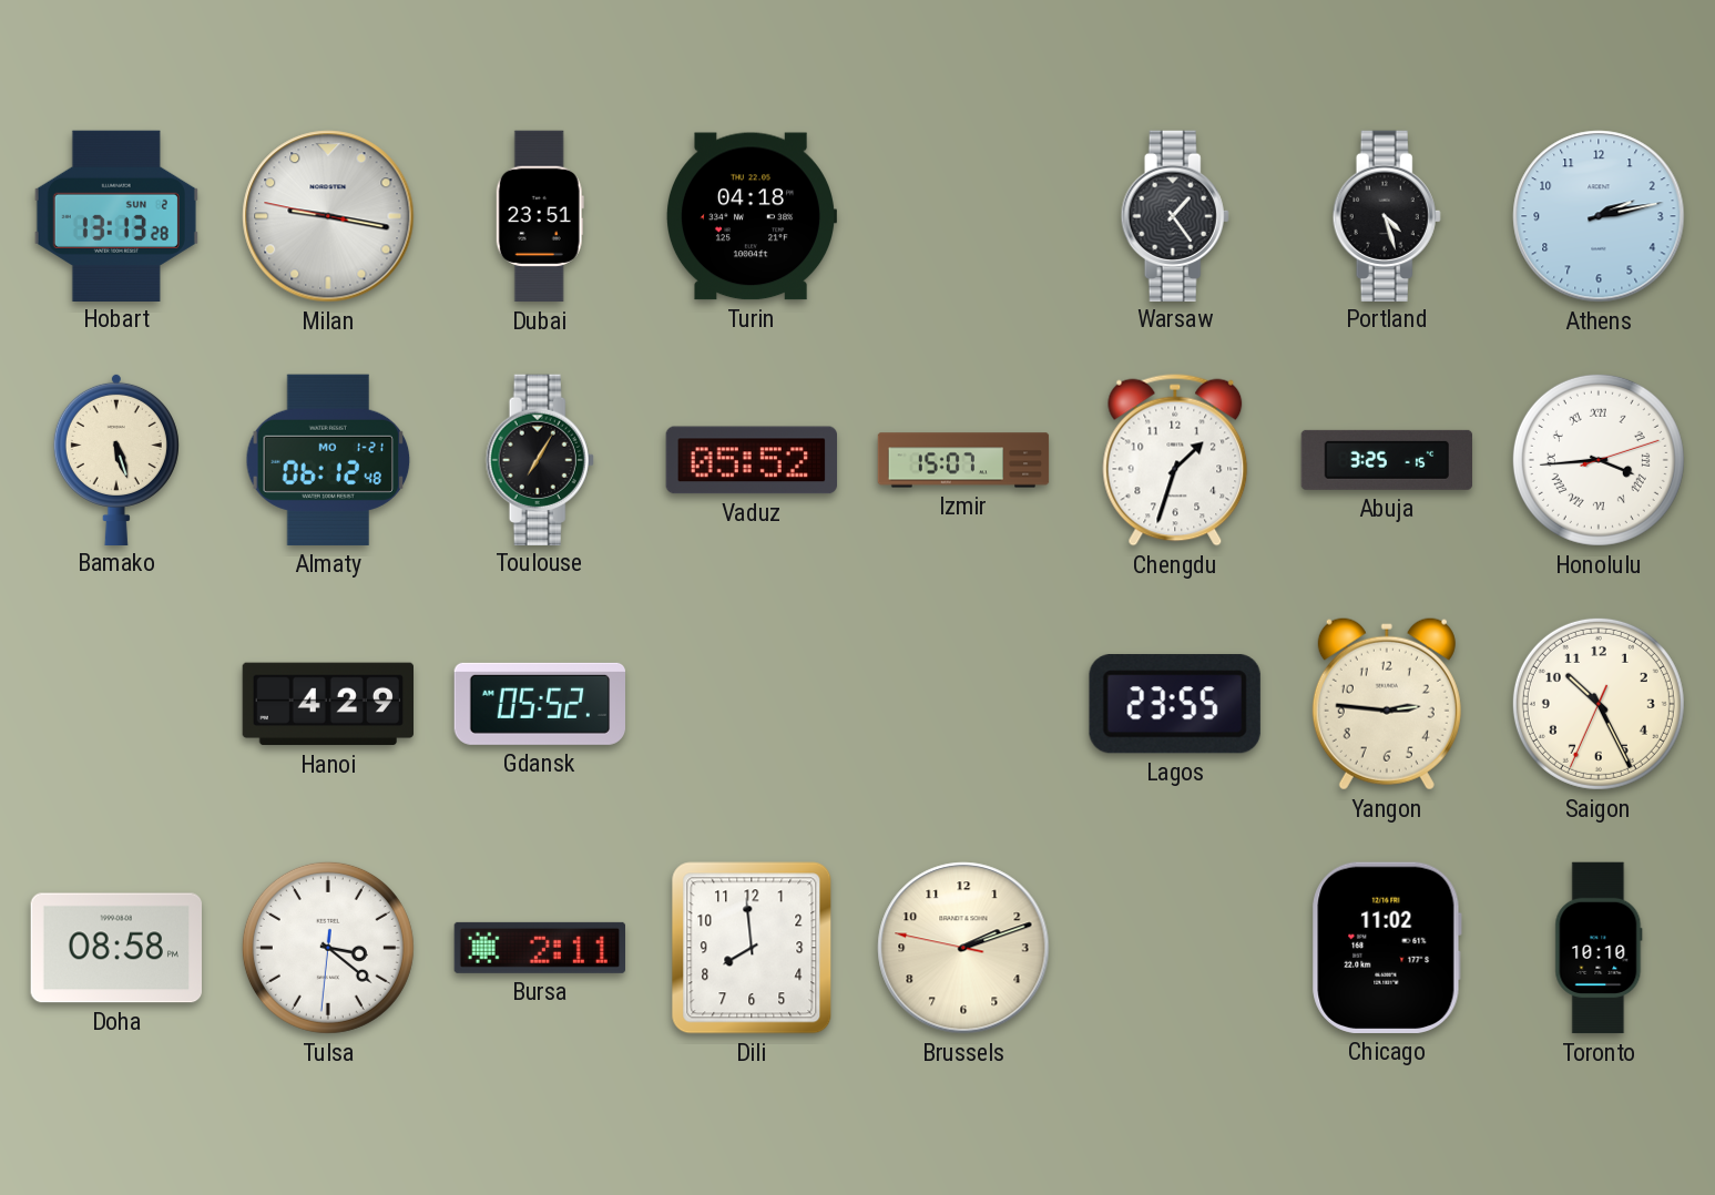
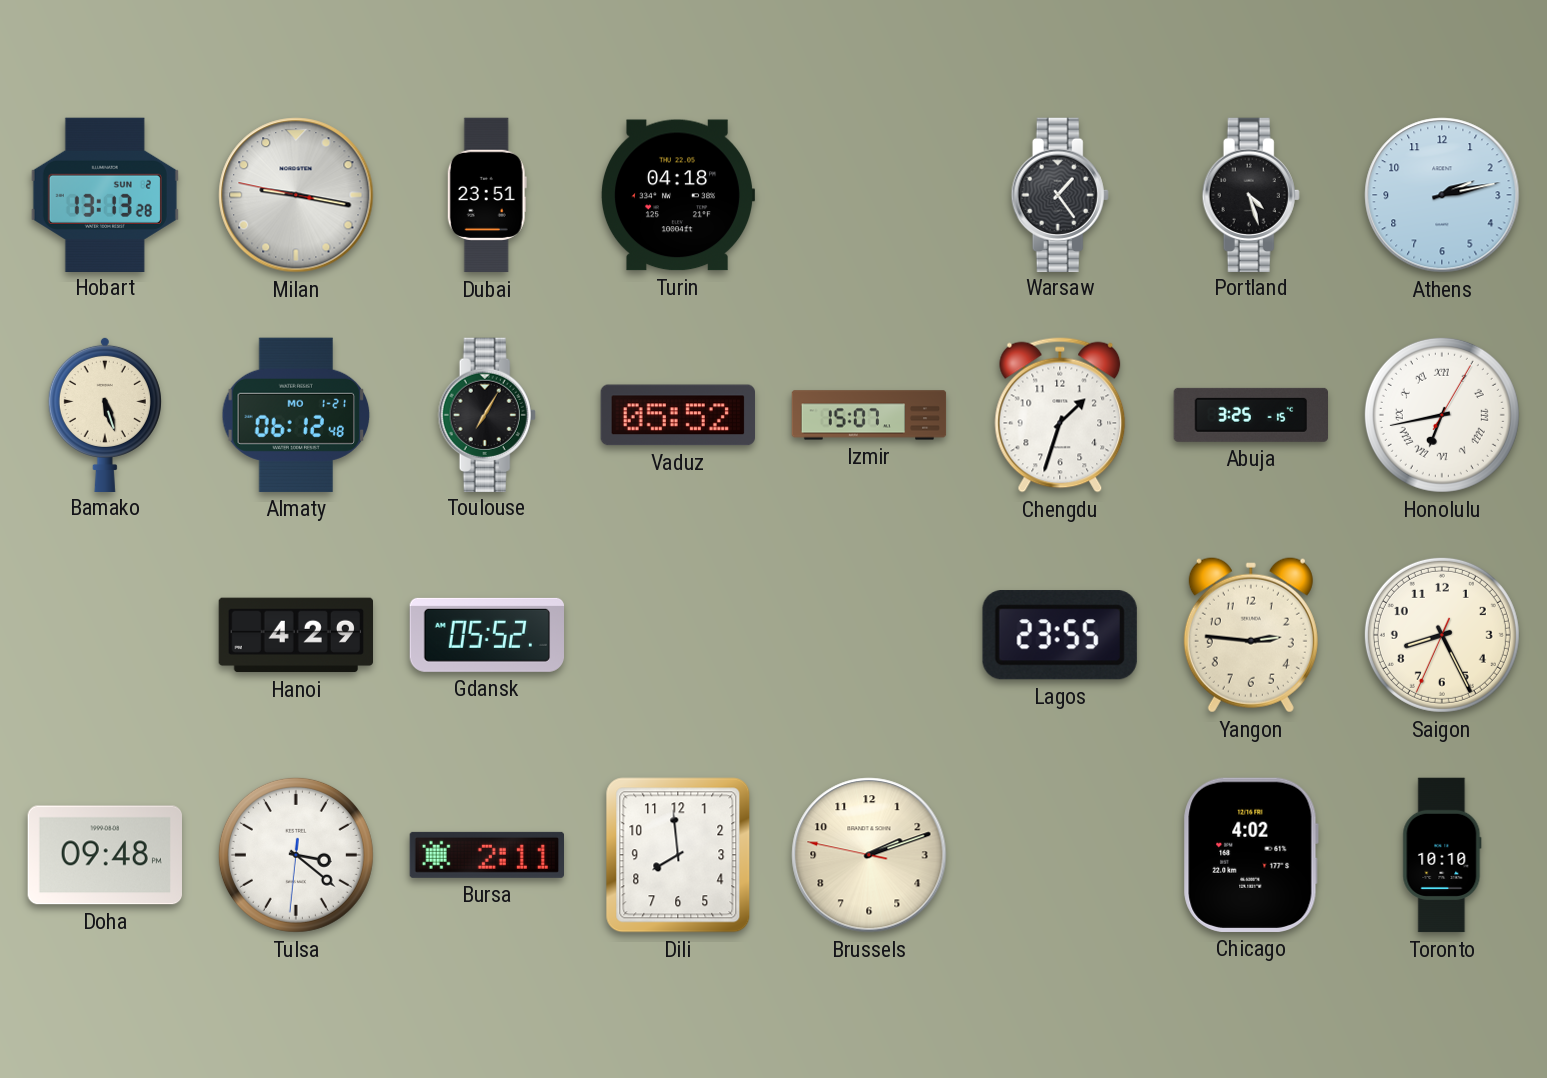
Honolulu: 3:44 -> 6:43
Saigon: 10:25 -> 8:25
Doha: 08:58 -> 09:48
Chicago: 11:02 -> 4:02
